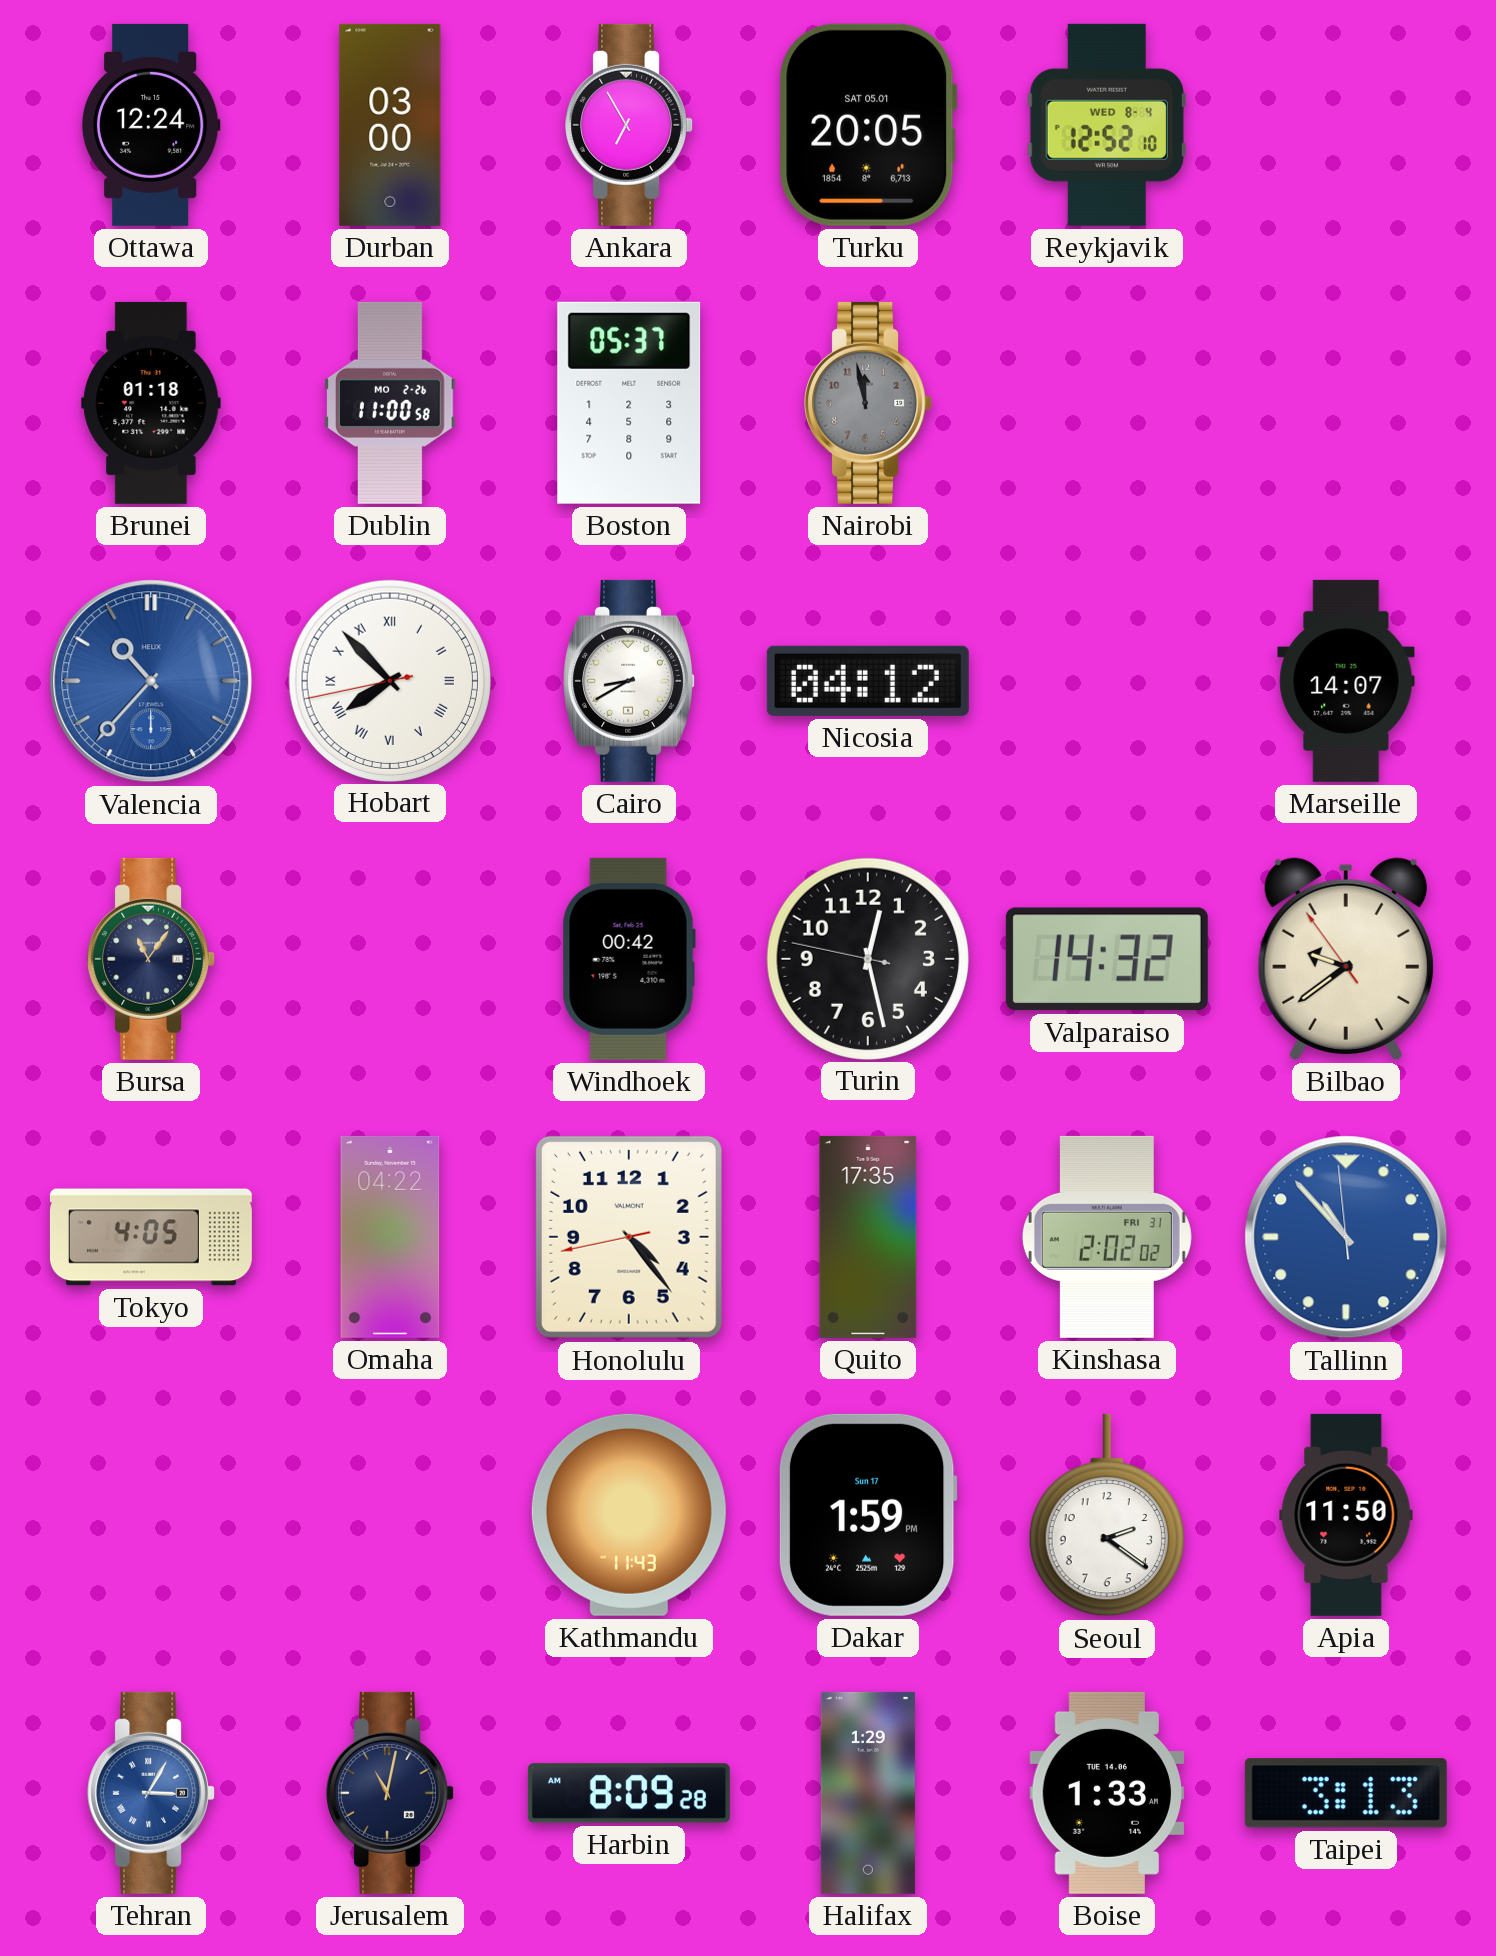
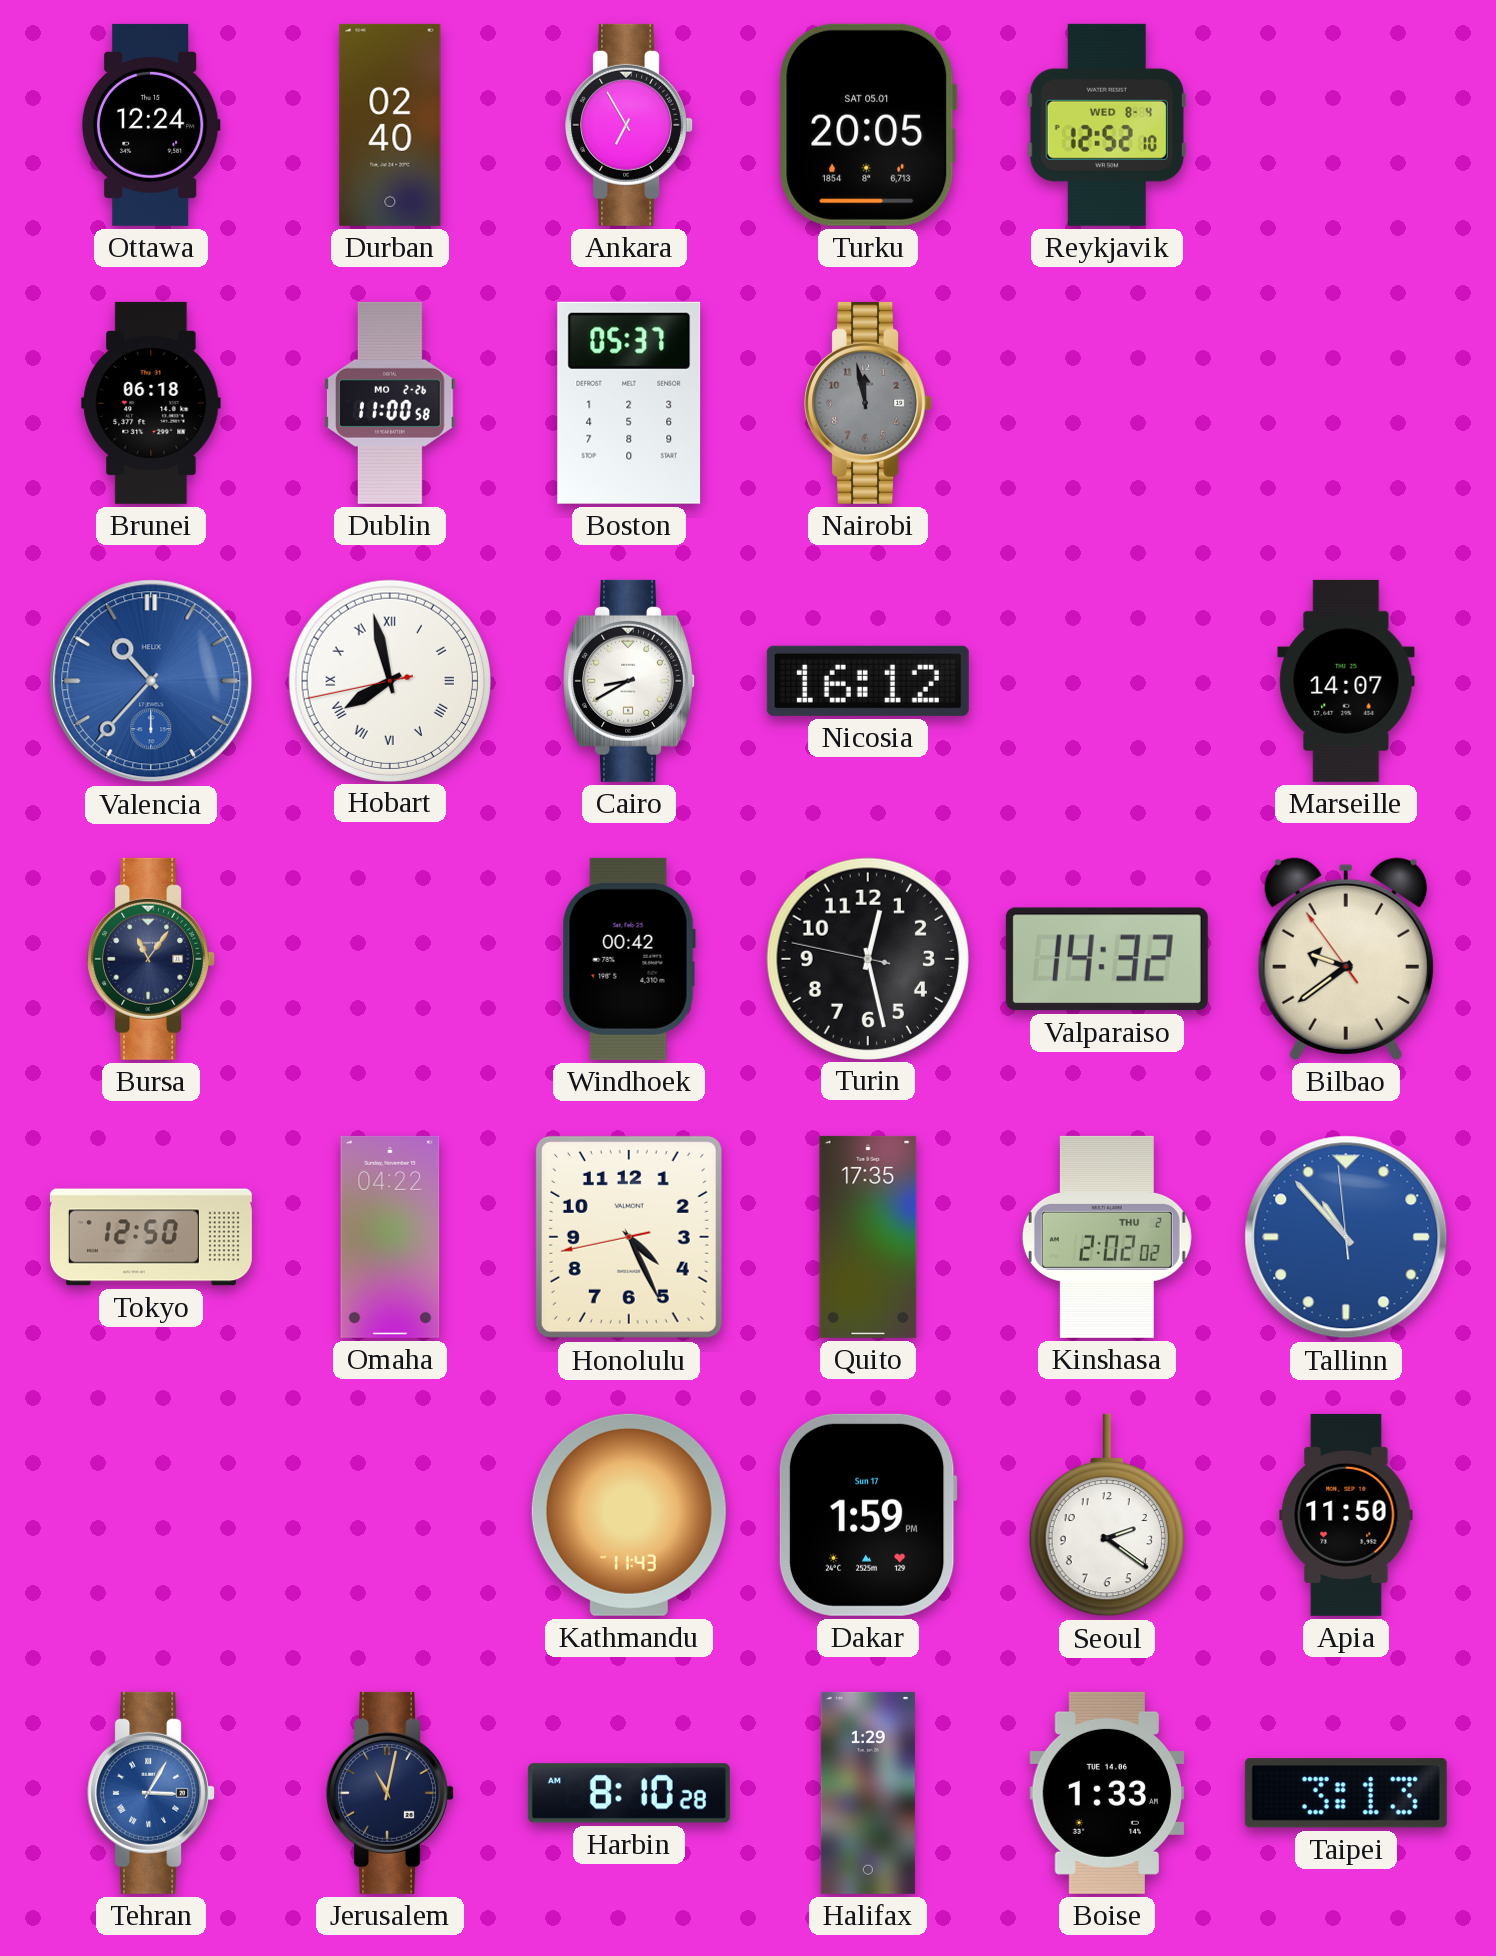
Durban: 03:00 -> 02:40
Brunei: 01:18 -> 06:18
Hobart: 7:52 -> 7:57
Nicosia: 04:12 -> 16:12
Tokyo: 4:05 -> 12:50
Honolulu: 4:23 -> 4:25
Kinshasa date: FRI 31 -> THU 2
Harbin: 8:09 -> 8:10
